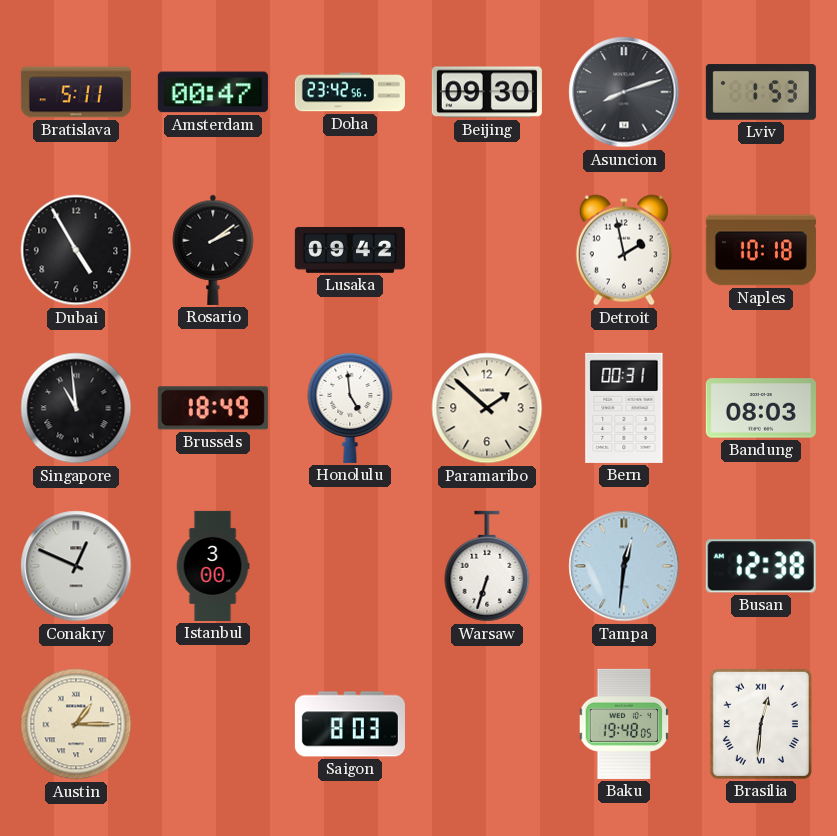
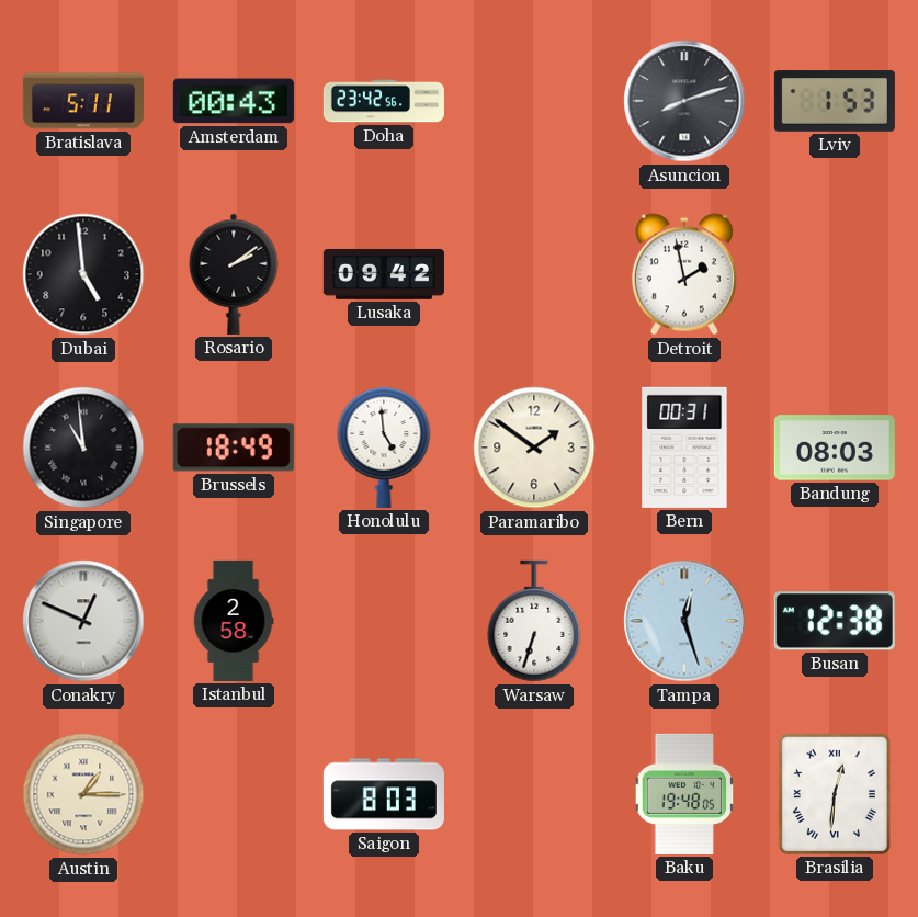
Amsterdam: 00:47 -> 00:43
Beijing: 09:30 -> none
Dubai: 4:55 -> 4:59
Naples: 10:18 -> none
Paramaribo: 1:52 -> 1:51
Istanbul: 3:00 -> 2:58
Tampa: 12:31 -> 12:27
